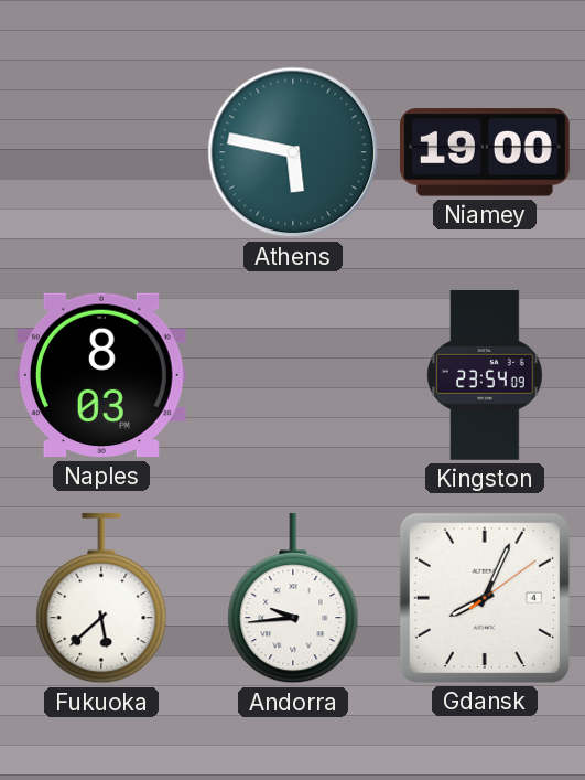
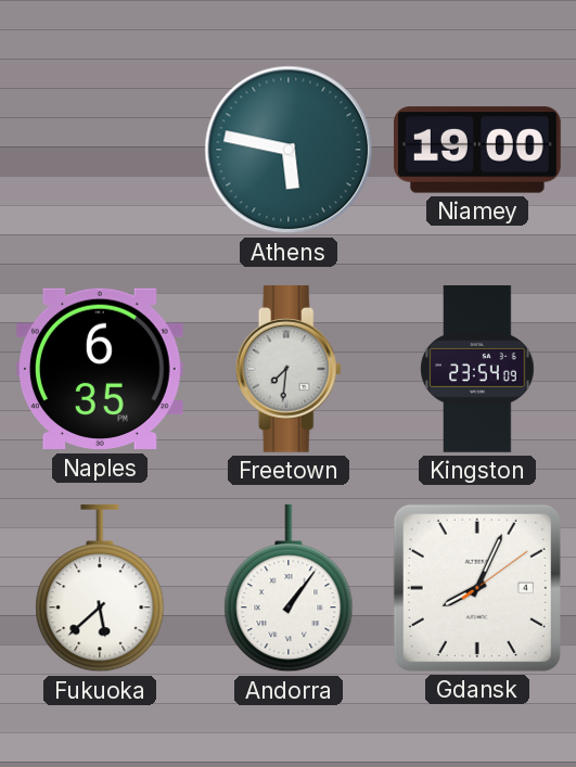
Naples: 8:03 -> 6:35
Freetown: none -> 7:31
Andorra: 9:44 -> 1:06
